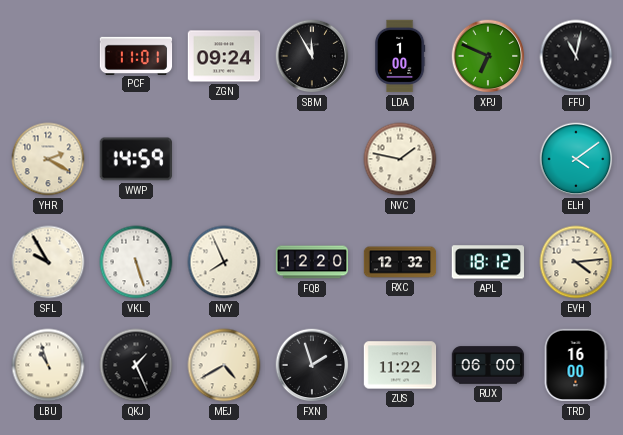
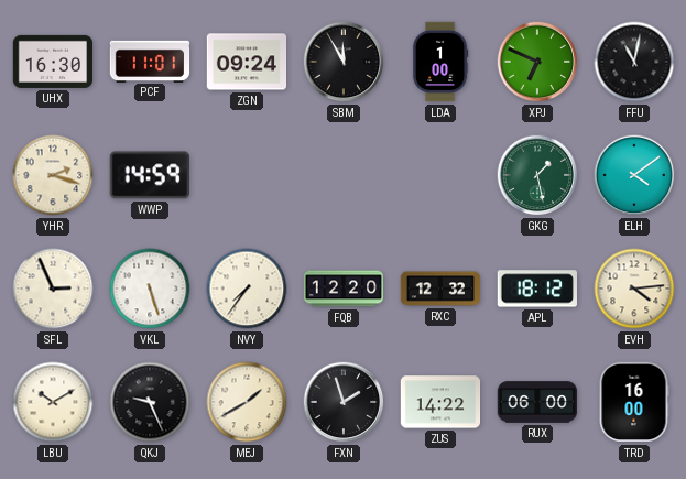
UHX: none -> 16:30
YHR: 2:20 -> 2:18
NVC: 1:47 -> none
GKG: none -> 1:28
SFL: 9:55 -> 2:56
NVY: 7:56 -> 7:36
LBU: 10:57 -> 10:10
QKJ: 1:26 -> 9:26
MEJ: 4:40 -> 1:40
ZUS: 11:22 -> 14:22
